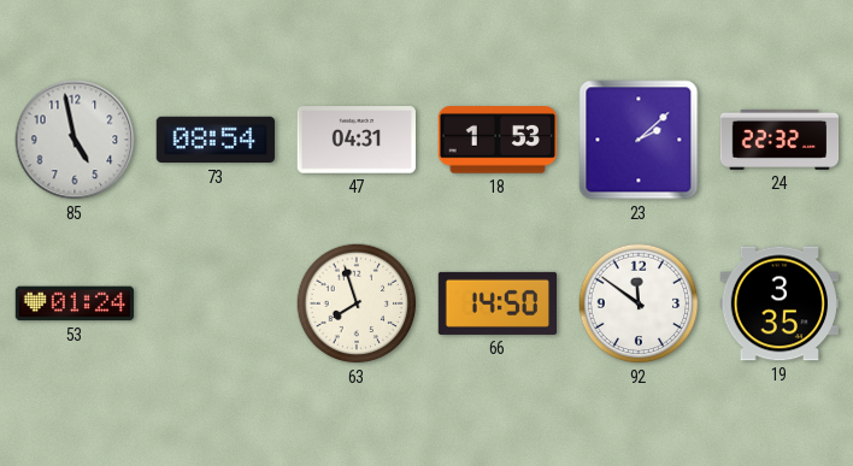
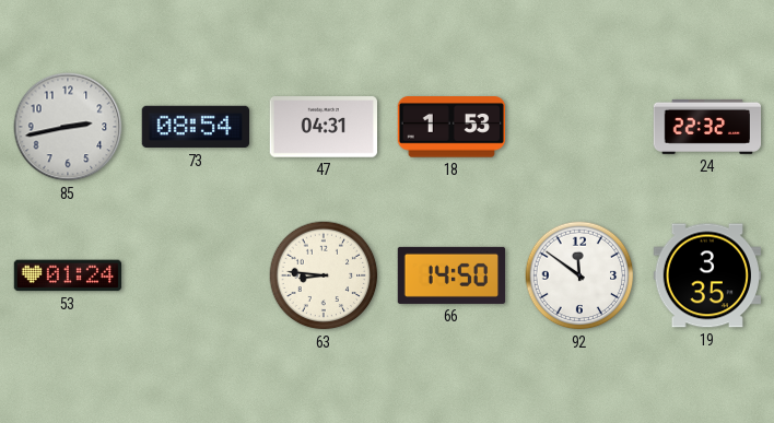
85: 4:58 -> 2:43
23: 2:08 -> none
63: 7:57 -> 8:46
